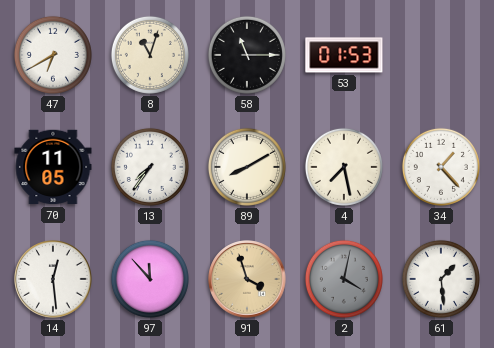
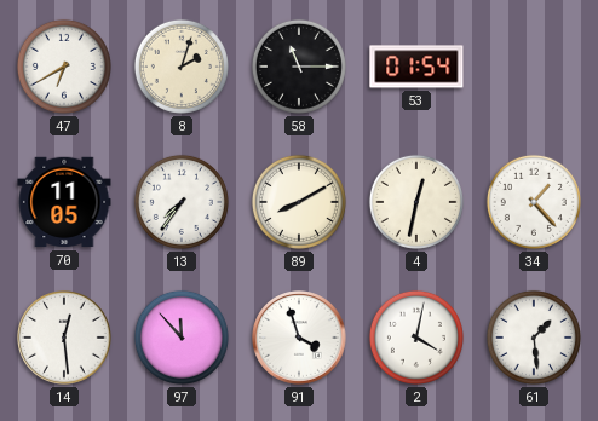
8: 11:03 -> 2:03
53: 01:53 -> 01:54
4: 7:28 -> 12:32
91 dial: champagne -> white
2 dial: grey -> white
